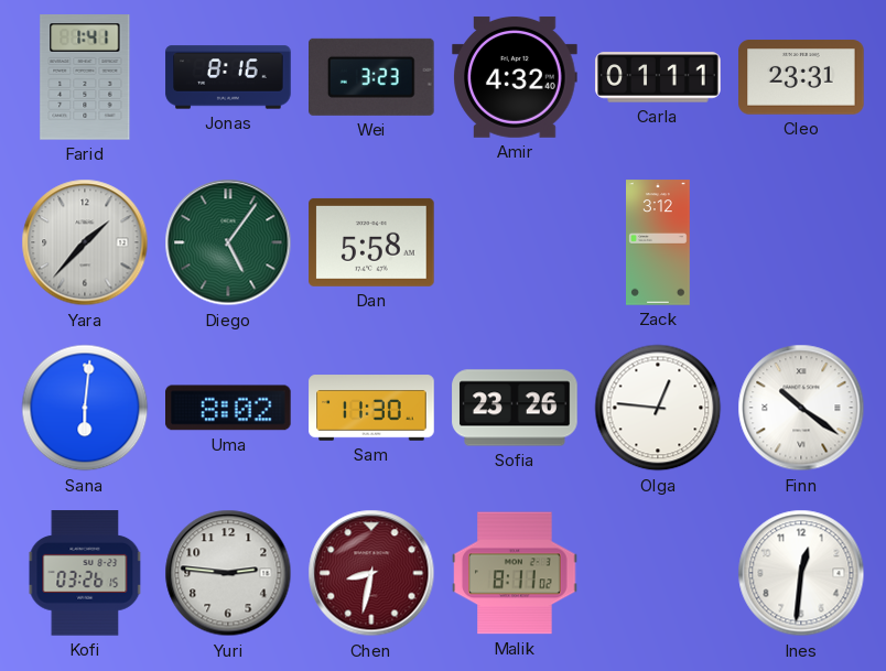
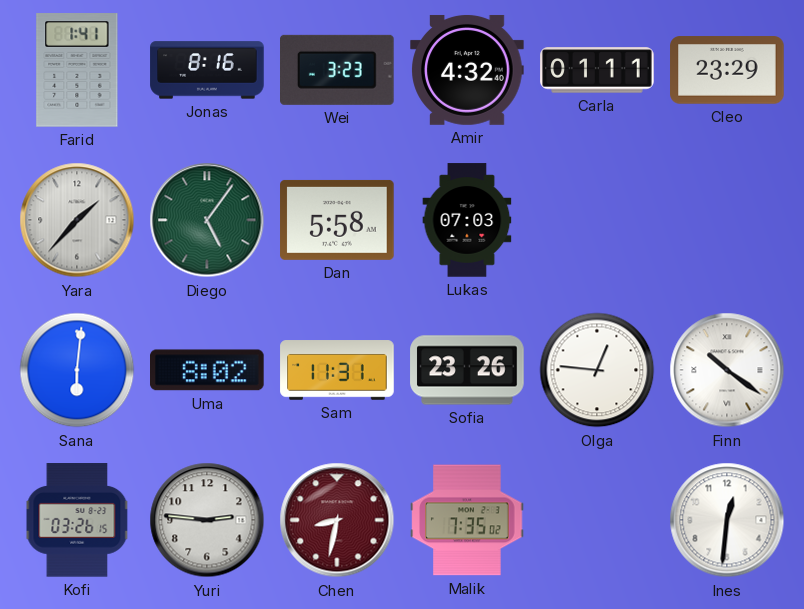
Cleo: 23:31 -> 23:29
Lukas: none -> 07:03
Zack: 3:12 -> none
Sam: 11:30 -> 11:31
Malik: 8:11 -> 7:35
